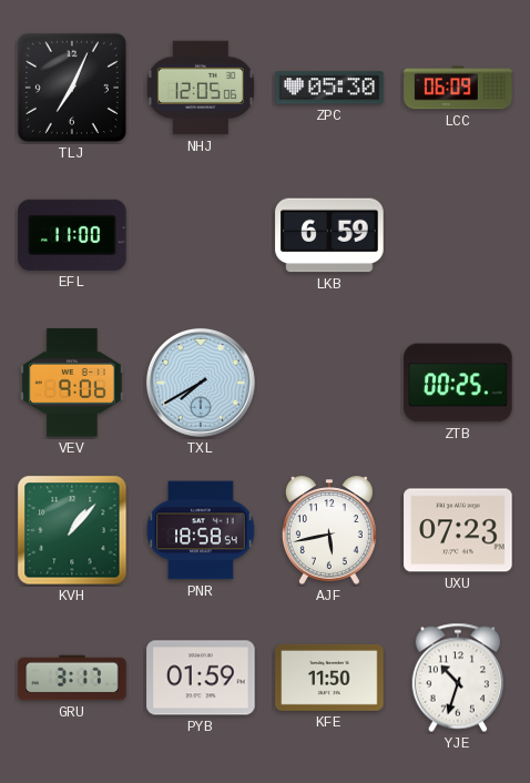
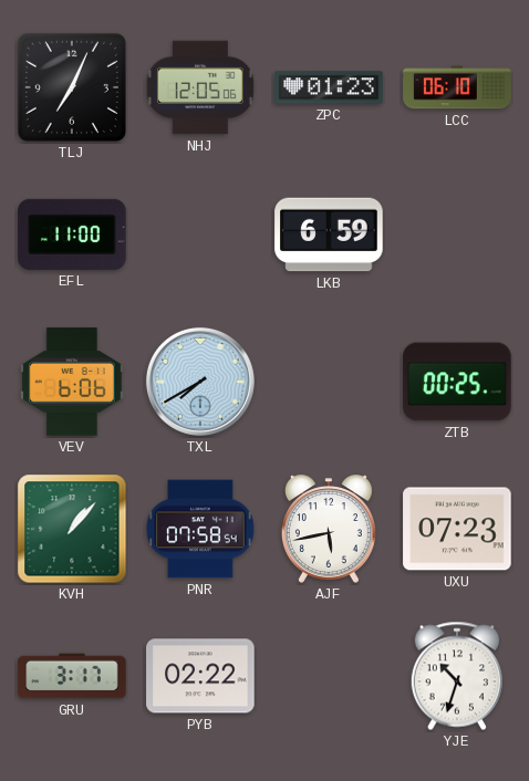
ZPC: 05:30 -> 01:23
LCC: 06:09 -> 06:10
VEV: 9:06 -> 6:06
PNR: 18:58 -> 07:58
PYB: 01:59 -> 02:22
KFE: 11:50 -> none
